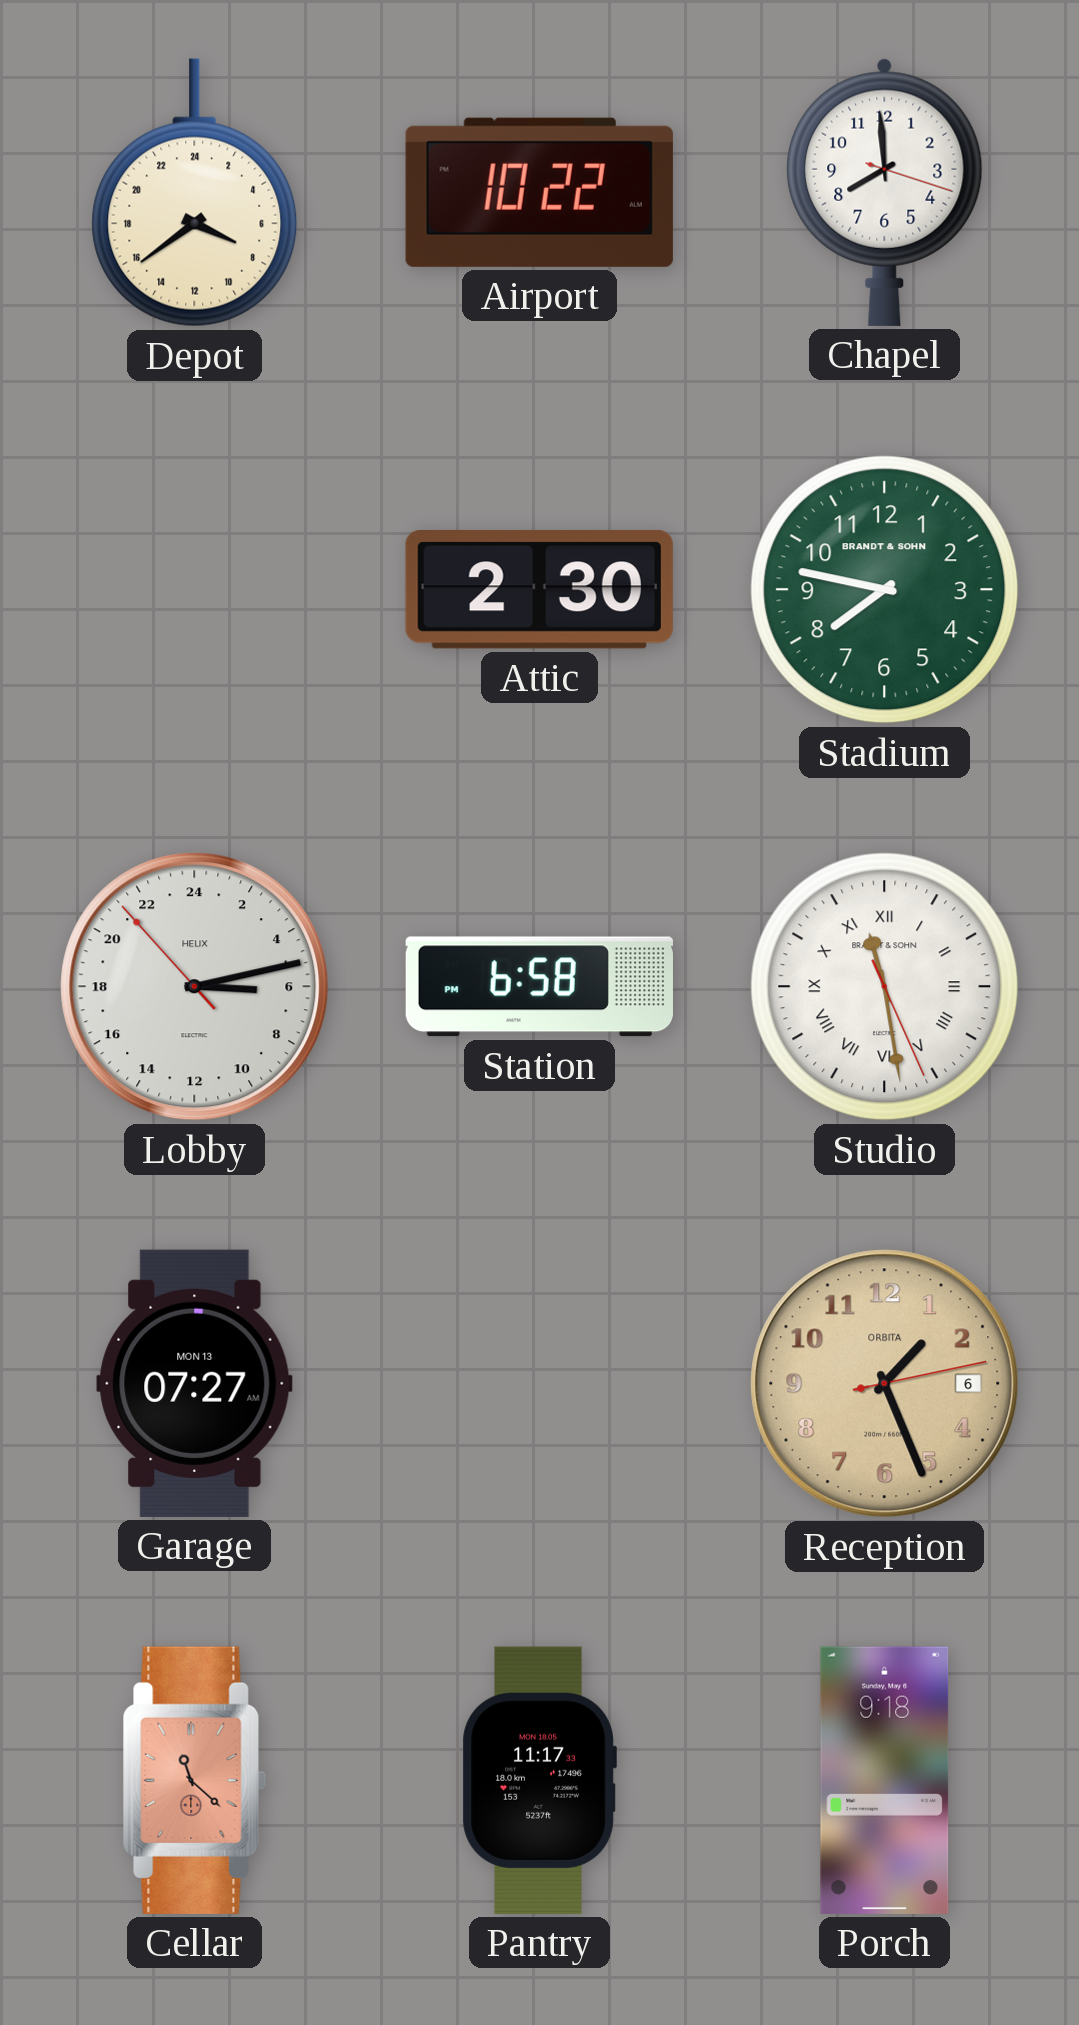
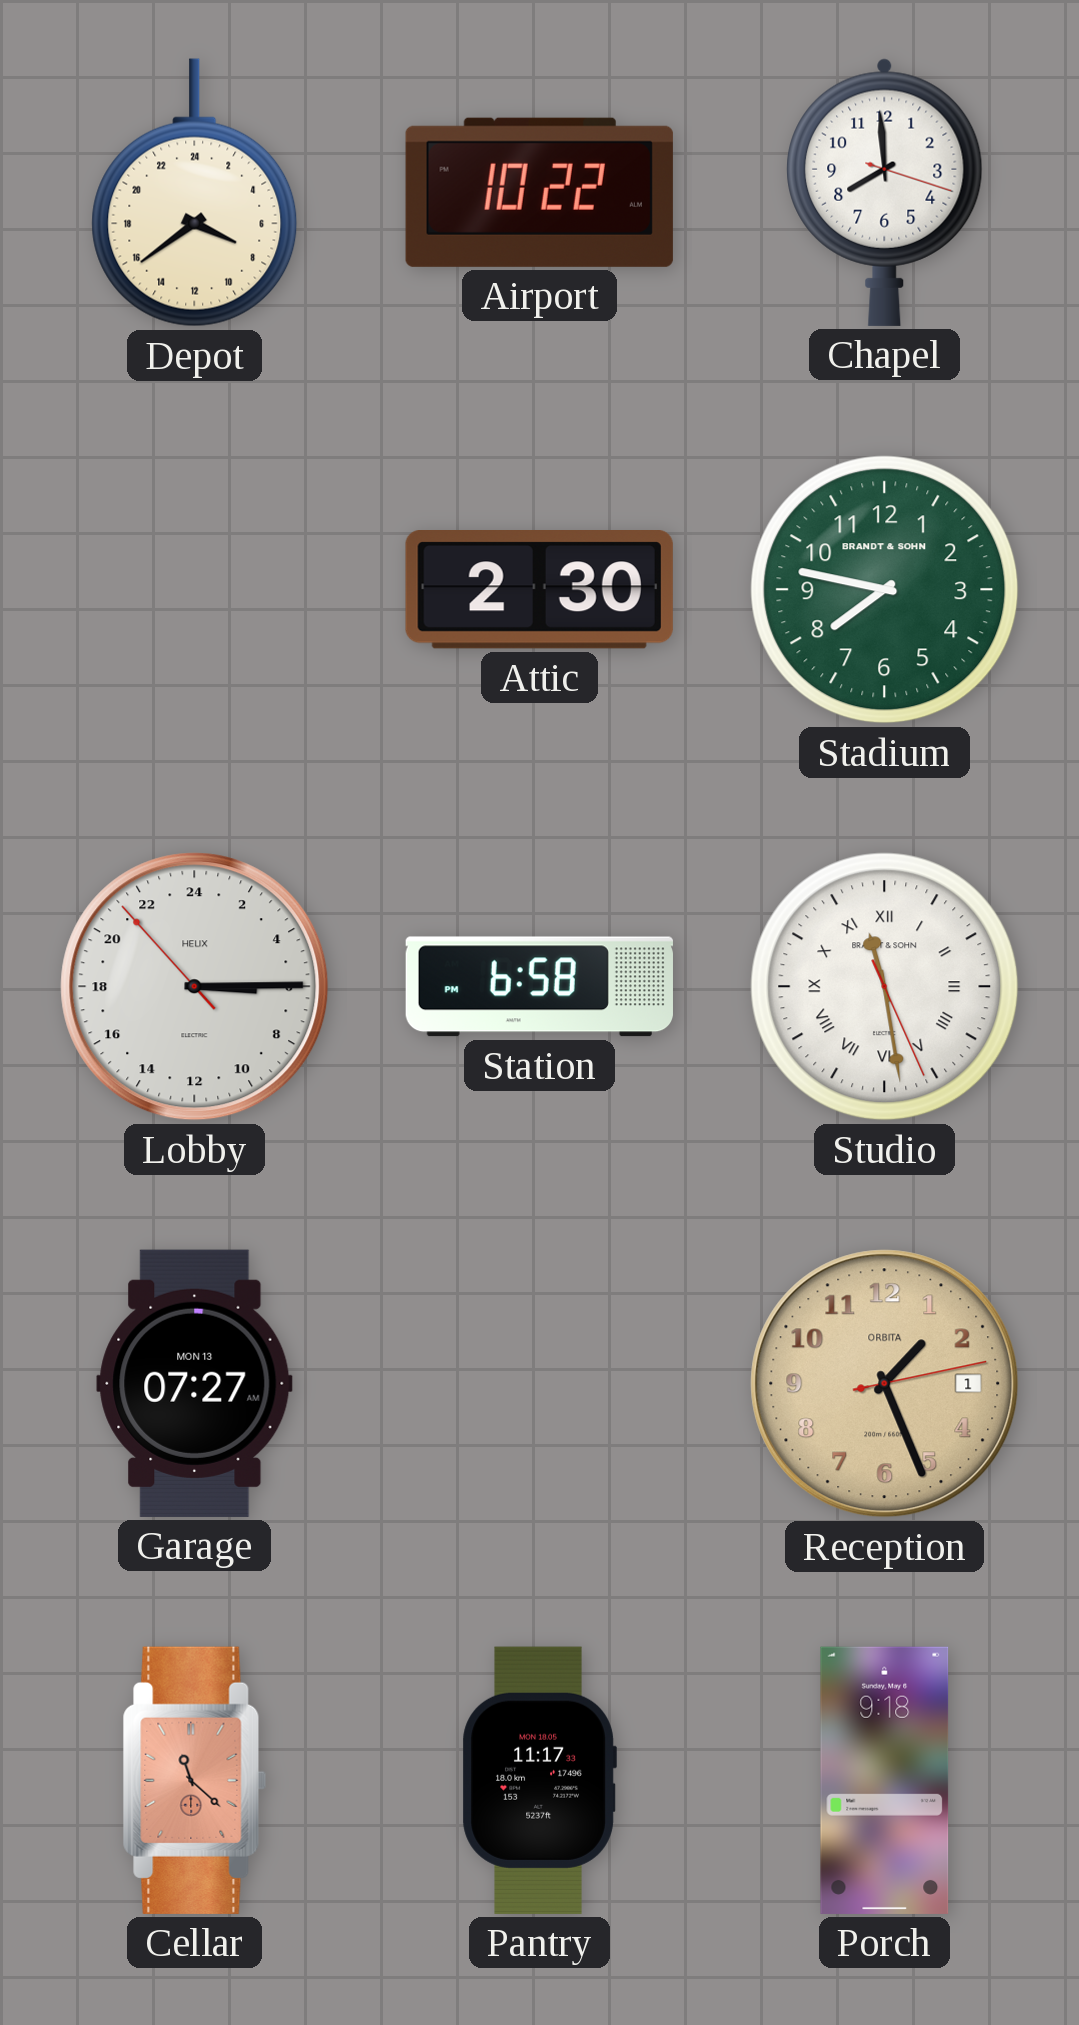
Lobby: 6:12 -> 6:14
Reception date: 6 -> 1
